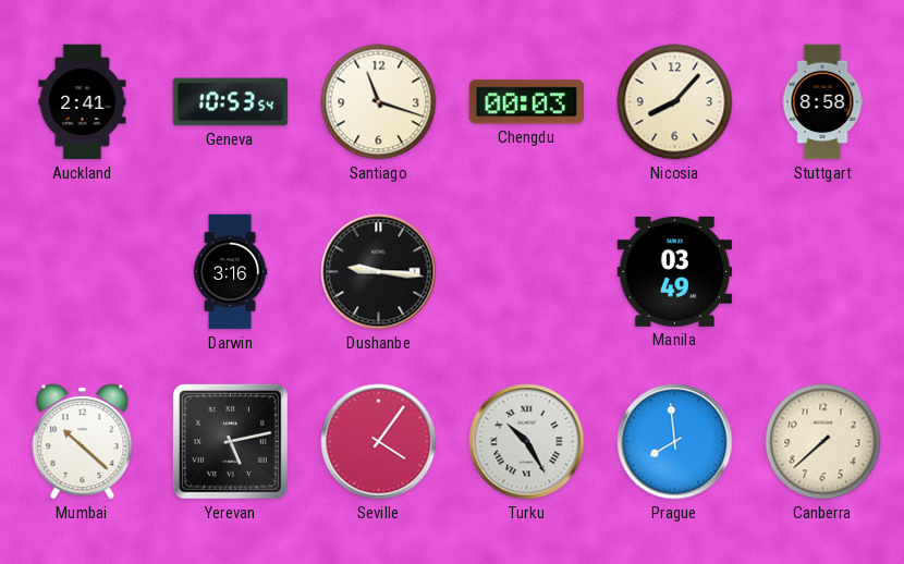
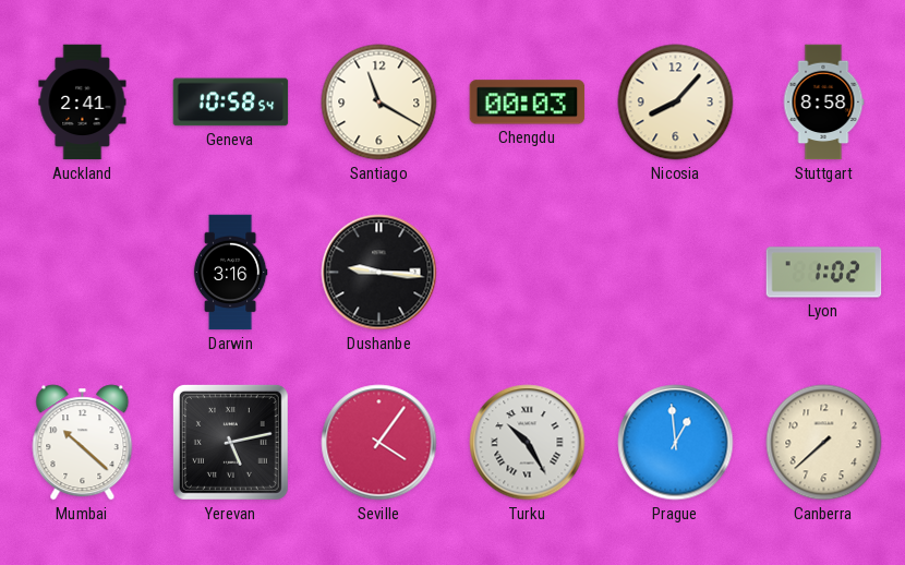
Geneva: 10:53 -> 10:58
Santiago: 11:18 -> 11:20
Manila: 03:49 -> none
Lyon: none -> 1:02
Prague: 7:59 -> 12:59
